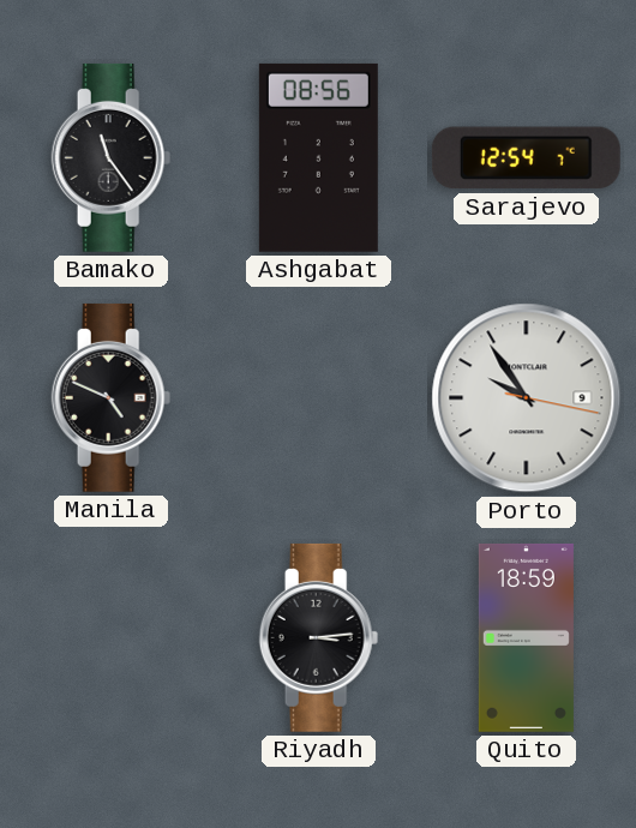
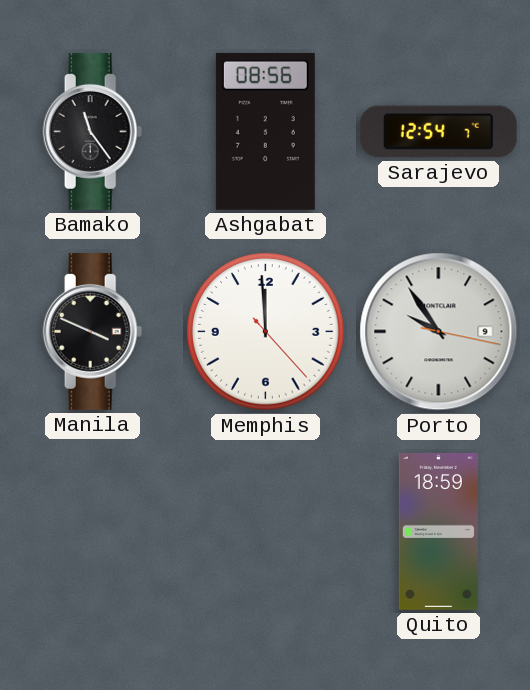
Manila: 4:49 -> 3:49
Memphis: none -> 11:59
Riyadh: 3:14 -> none
